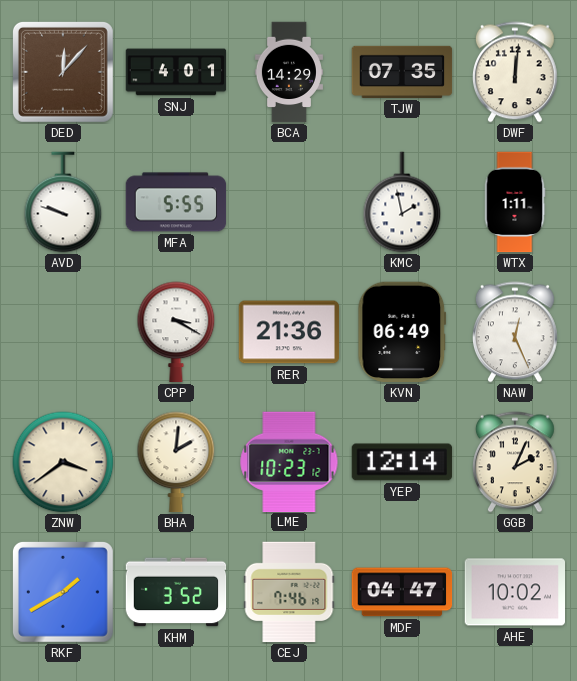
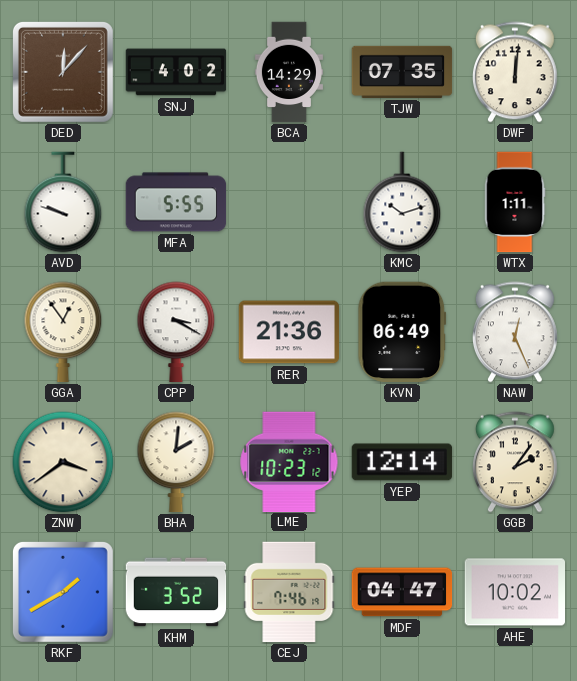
SNJ: 4:01 -> 4:02
KMC: 1:58 -> 10:12
GGA: none -> 12:54
GGB: 2:04 -> 2:06
